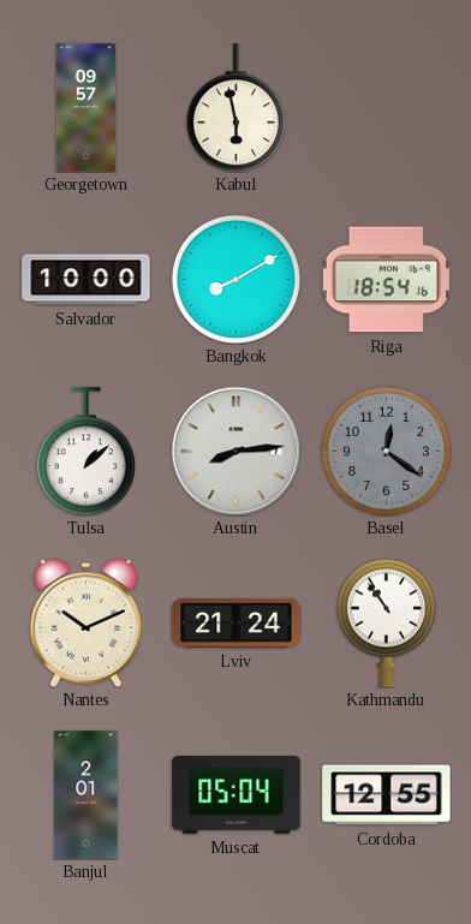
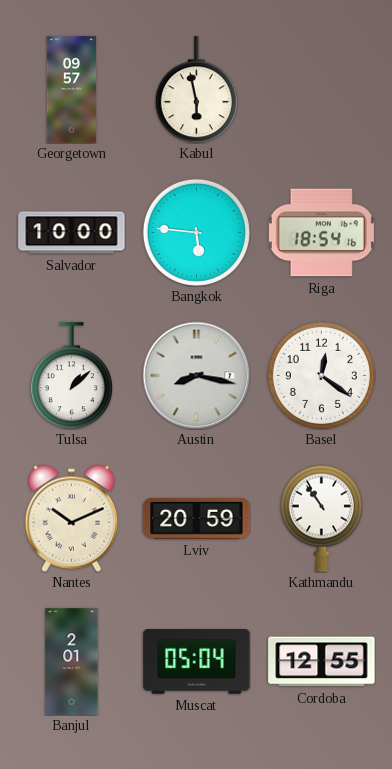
Bangkok: 8:10 -> 5:46
Austin: 8:14 -> 8:17
Basel dial: grey -> white
Lviv: 21:24 -> 20:59
